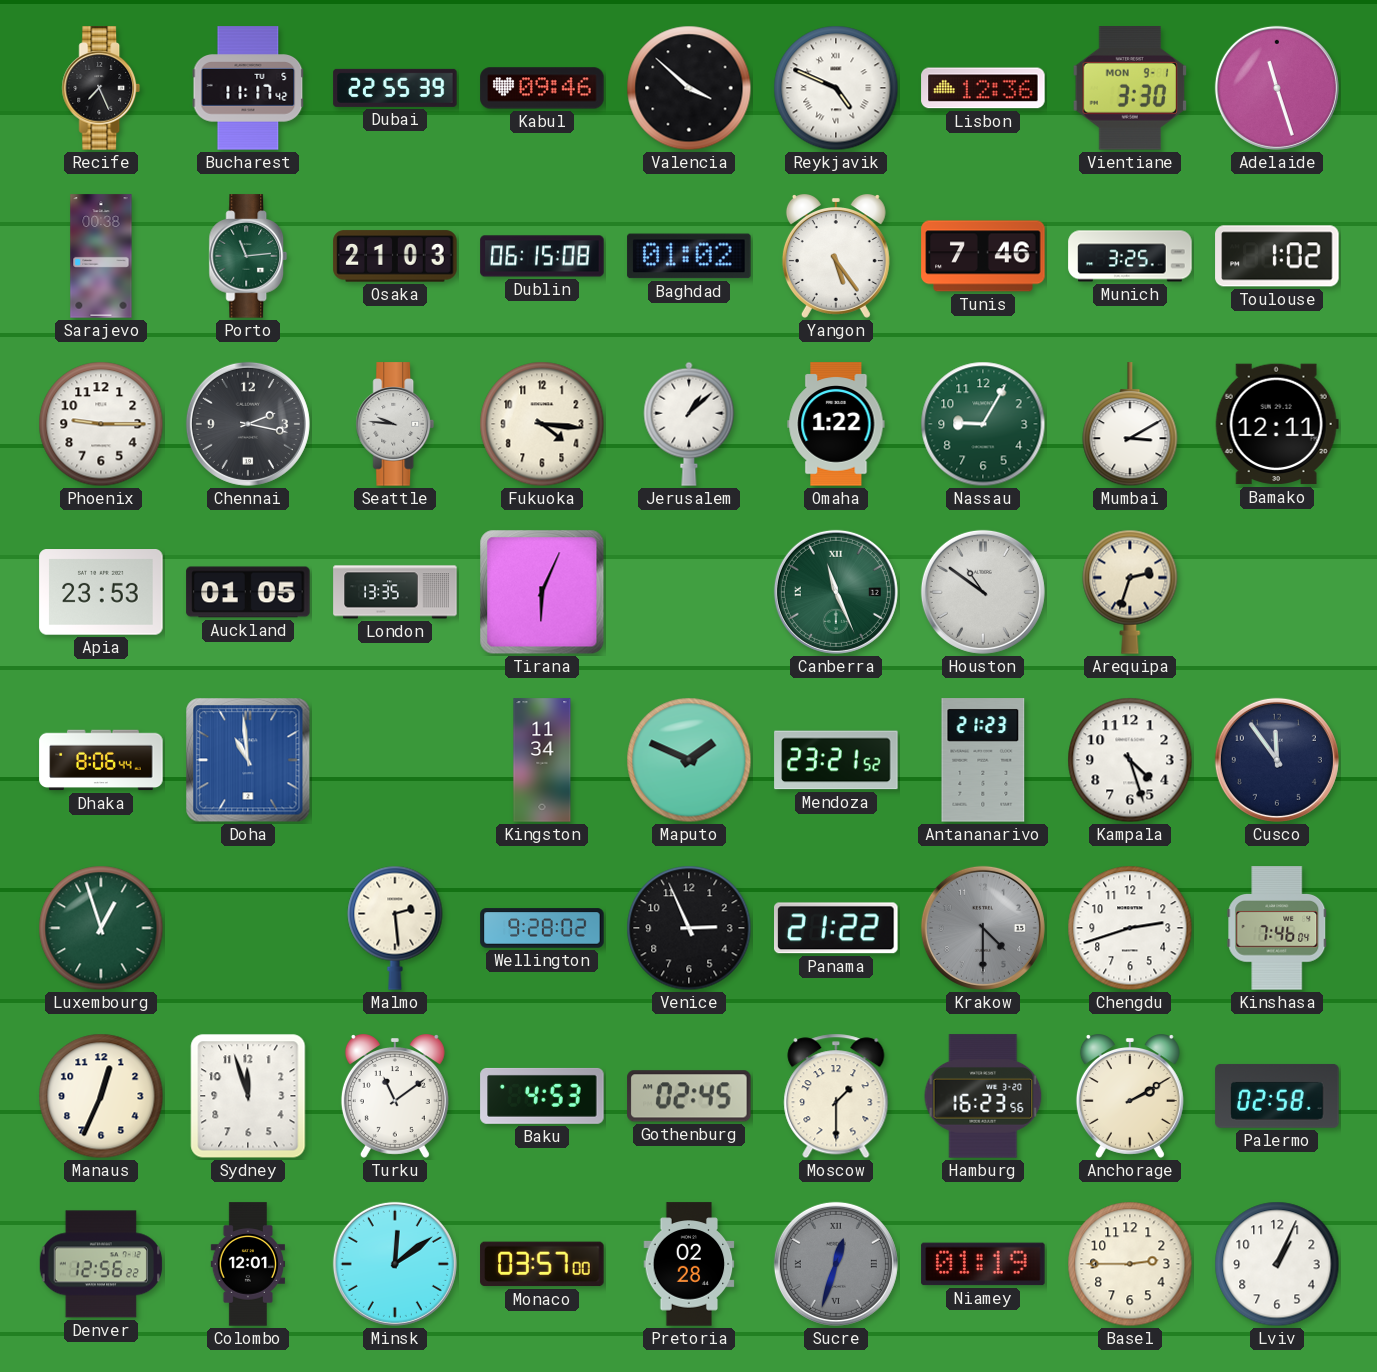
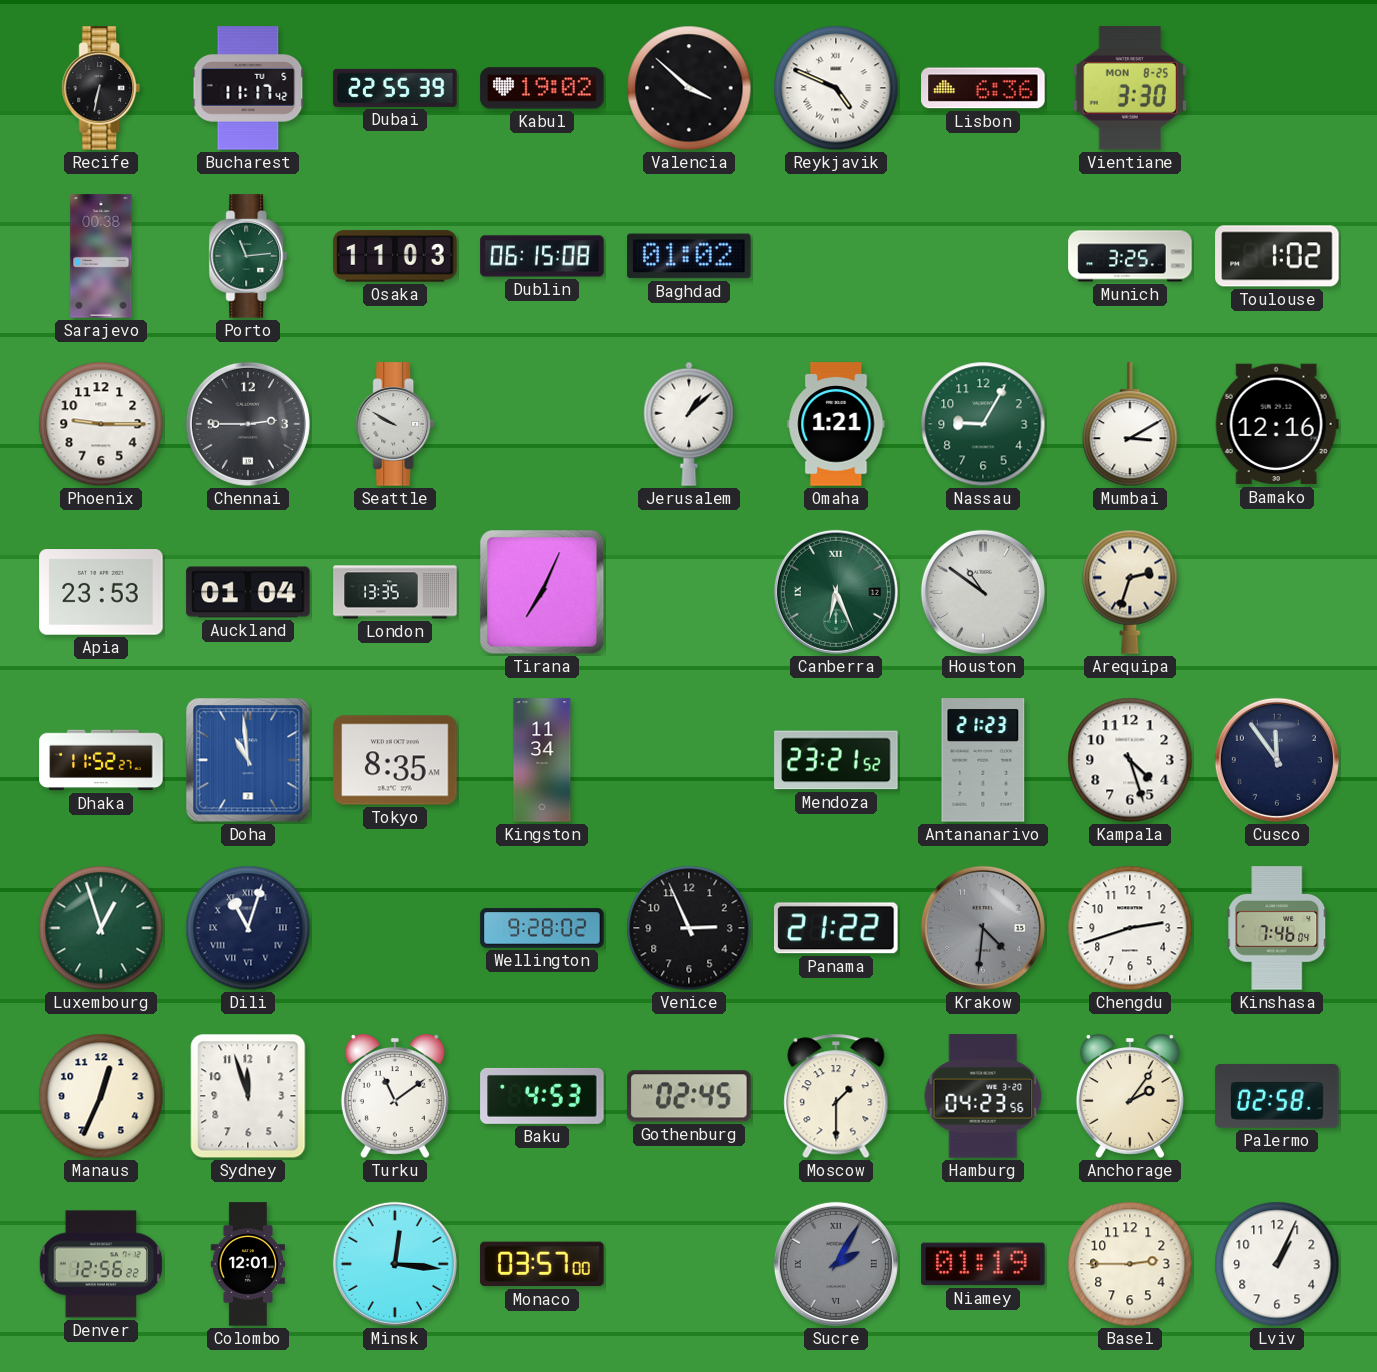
Recife: 7:26 -> 6:32
Kabul: 09:46 -> 19:02
Lisbon: 12:36 -> 6:36
Vientiane date: MON 9-1 -> MON 8-25
Adelaide: 11:27 -> none
Osaka: 21:03 -> 11:03
Yangon: 5:24 -> none
Tunis: 7:46 -> none
Chennai: 2:17 -> 2:45
Seattle: 9:46 -> 9:50
Fukuoka: 4:16 -> none
Omaha: 1:22 -> 1:21
Bamako: 12:11 -> 12:16
Auckland: 01:05 -> 01:04
Tirana: 6:04 -> 7:04
Canberra: 11:26 -> 6:26
Dhaka: 8:06 -> 11:52
Tokyo: none -> 8:35
Maputo: 1:49 -> none
Dili: none -> 11:03
Malmo: 2:29 -> none
Krakow: 4:30 -> 4:31
Hamburg: 16:23 -> 04:23
Anchorage: 2:10 -> 2:06
Minsk: 12:09 -> 12:16
Pretoria: 02:28 -> none
Sucre: 12:33 -> 2:05
